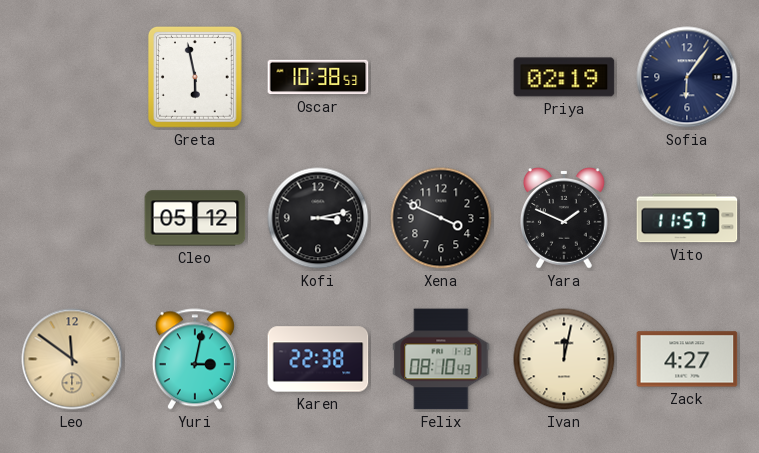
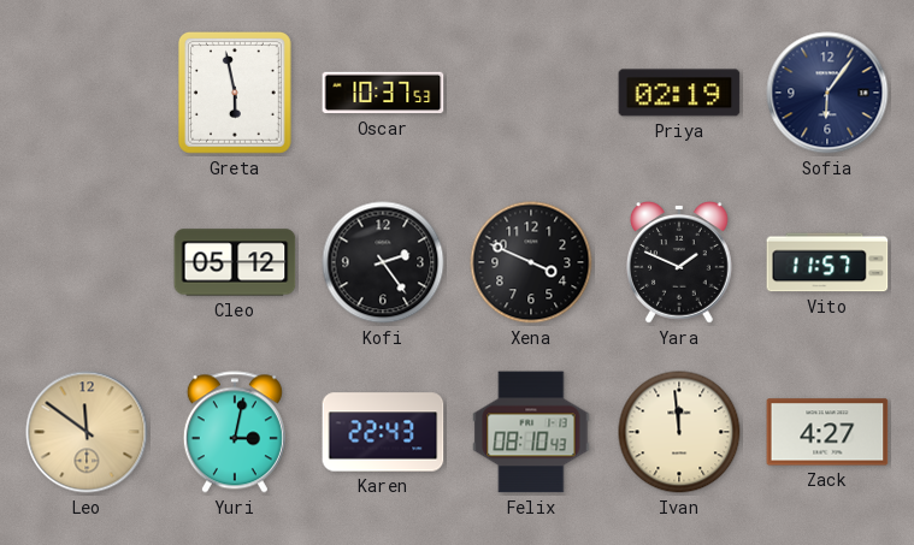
Oscar: 10:38 -> 10:37
Kofi: 3:13 -> 2:24
Karen: 22:38 -> 22:43
Ivan: 12:02 -> 11:59
